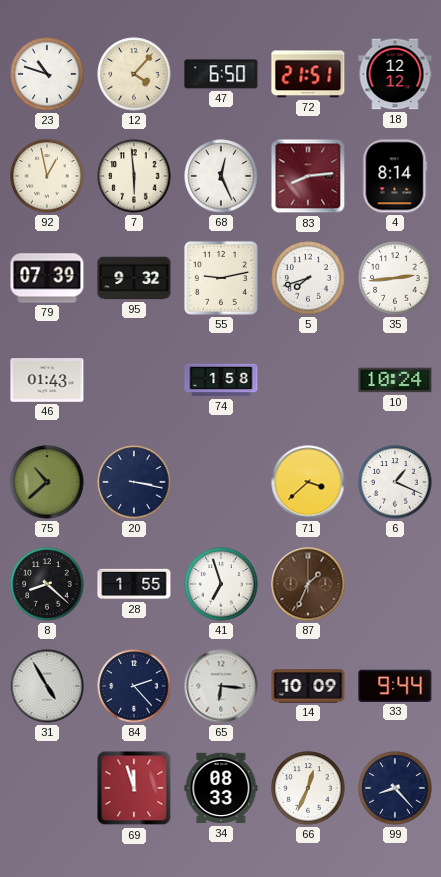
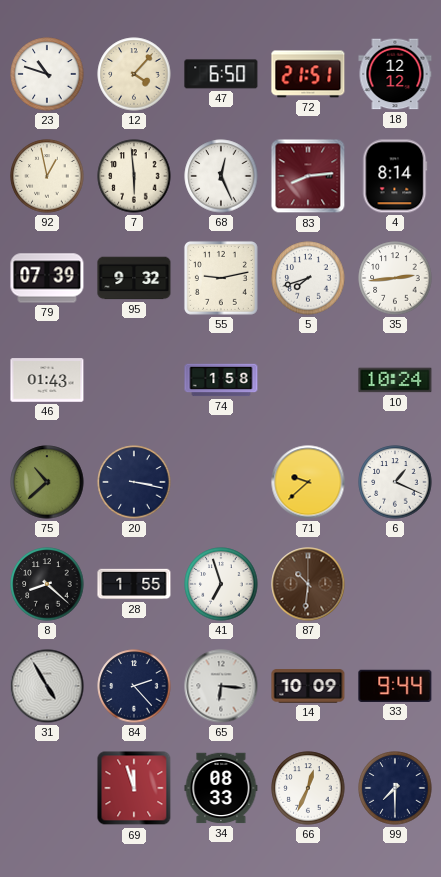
71: 3:38 -> 9:38
87: 1:34 -> 10:31
99: 8:23 -> 7:30
